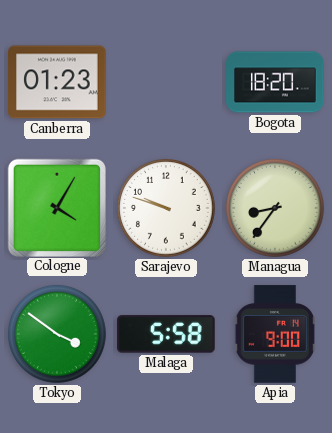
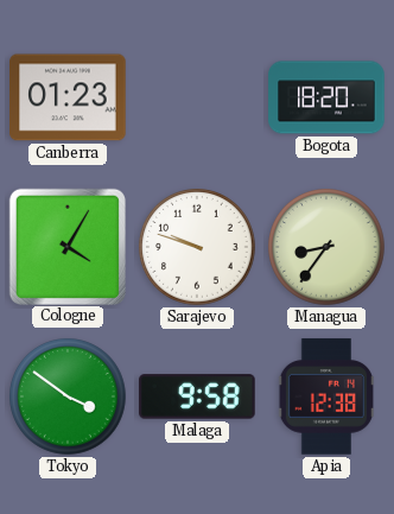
Malaga: 5:58 -> 9:58
Apia: 9:00 -> 12:38
